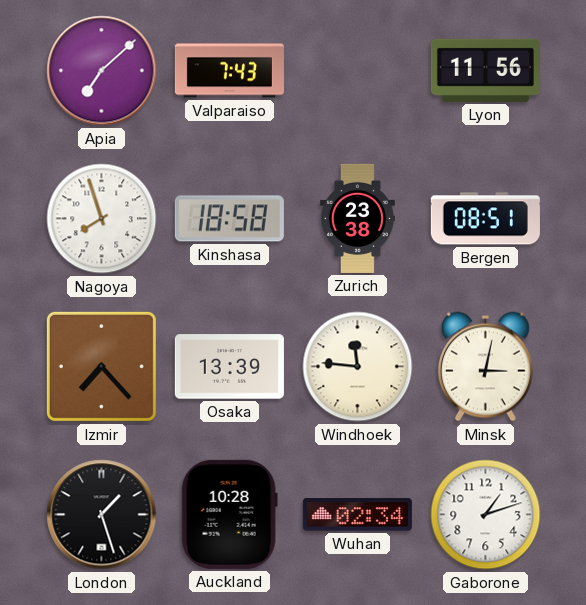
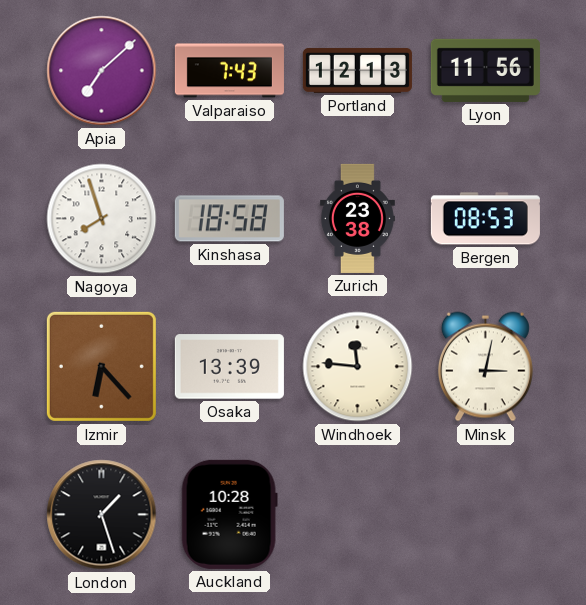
Portland: none -> 12:13
Bergen: 08:51 -> 08:53
Izmir: 7:23 -> 6:23
Wuhan: 02:34 -> none
Gaborone: 1:12 -> none
